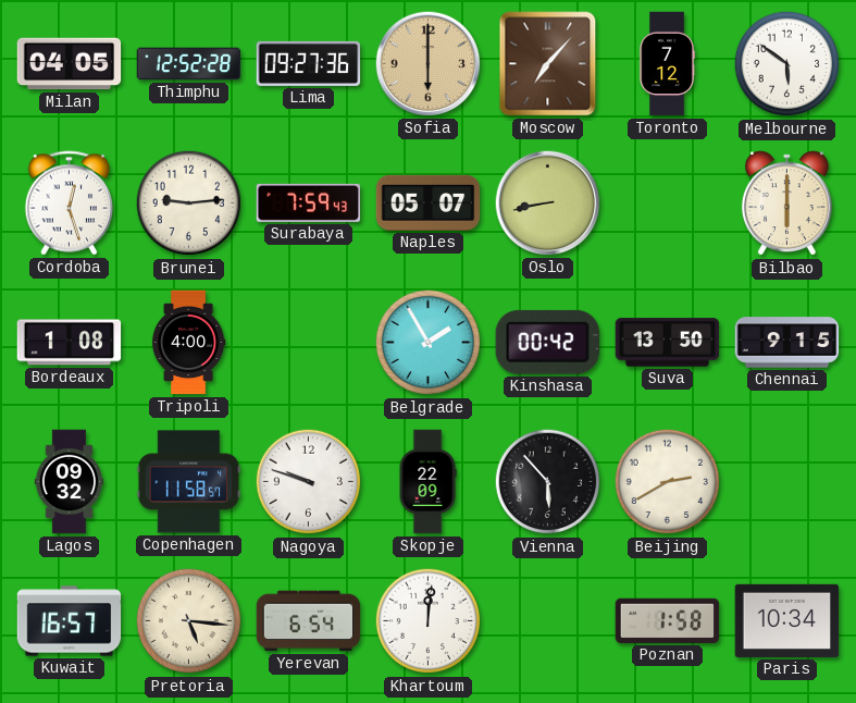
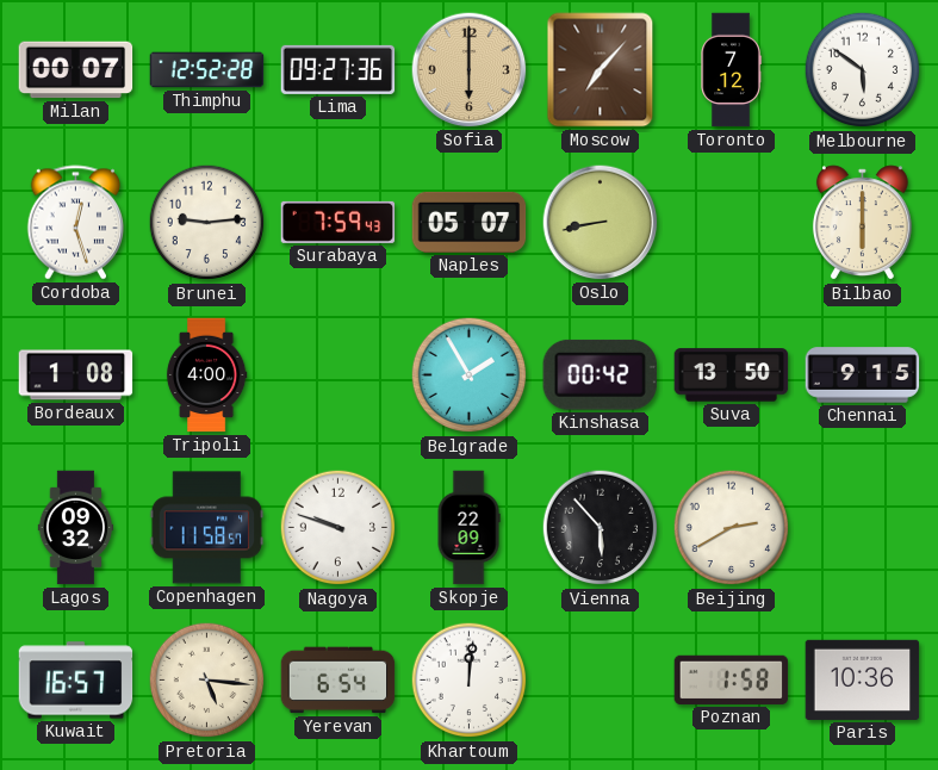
Milan: 04:05 -> 00:07
Paris: 10:34 -> 10:36
